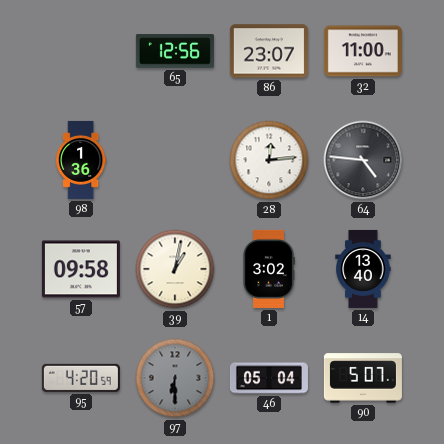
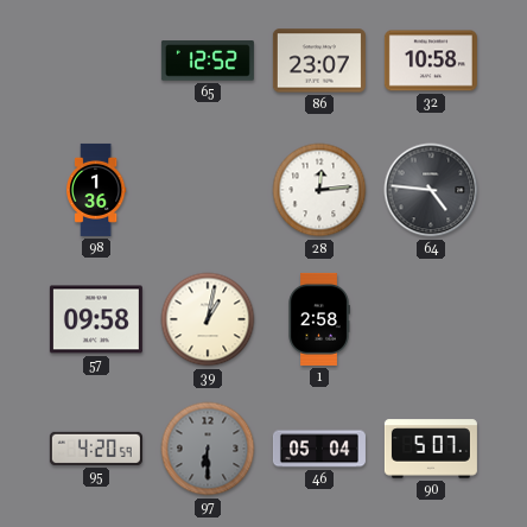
65: 12:56 -> 12:52
32: 11:00 -> 10:58
1: 3:02 -> 2:58
14: 13:40 -> none
